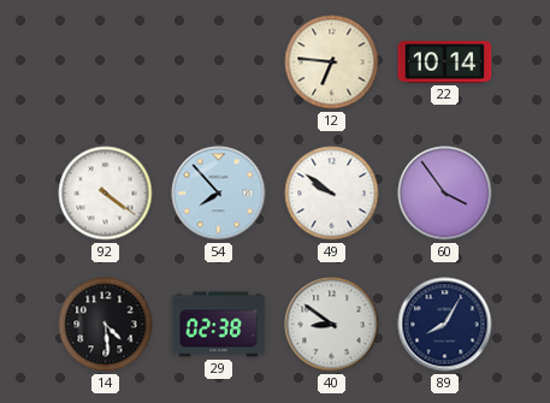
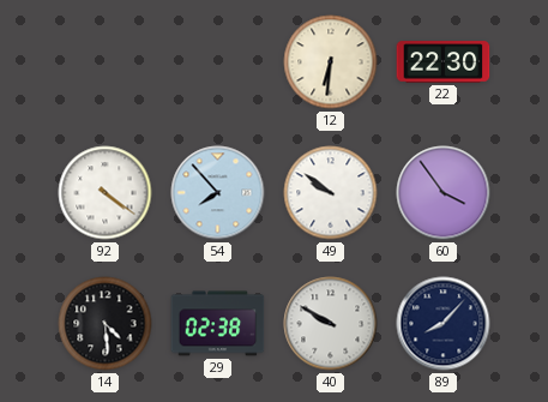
12: 6:46 -> 6:31
22: 10:14 -> 22:30
40: 8:51 -> 9:50
89: 8:05 -> 8:07
